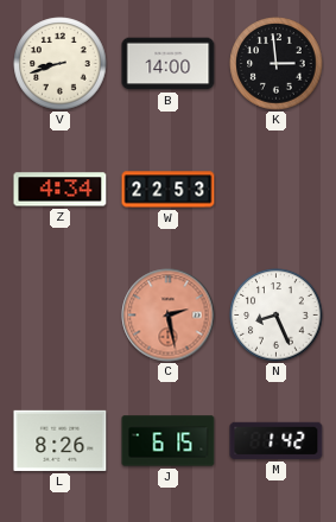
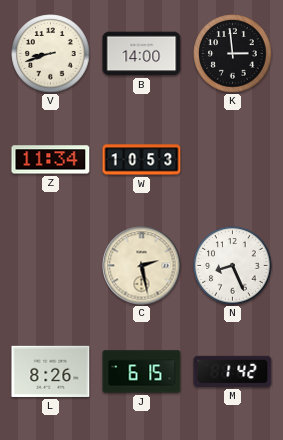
Z: 4:34 -> 11:34
W: 22:53 -> 10:53
C dial: salmon -> cream
